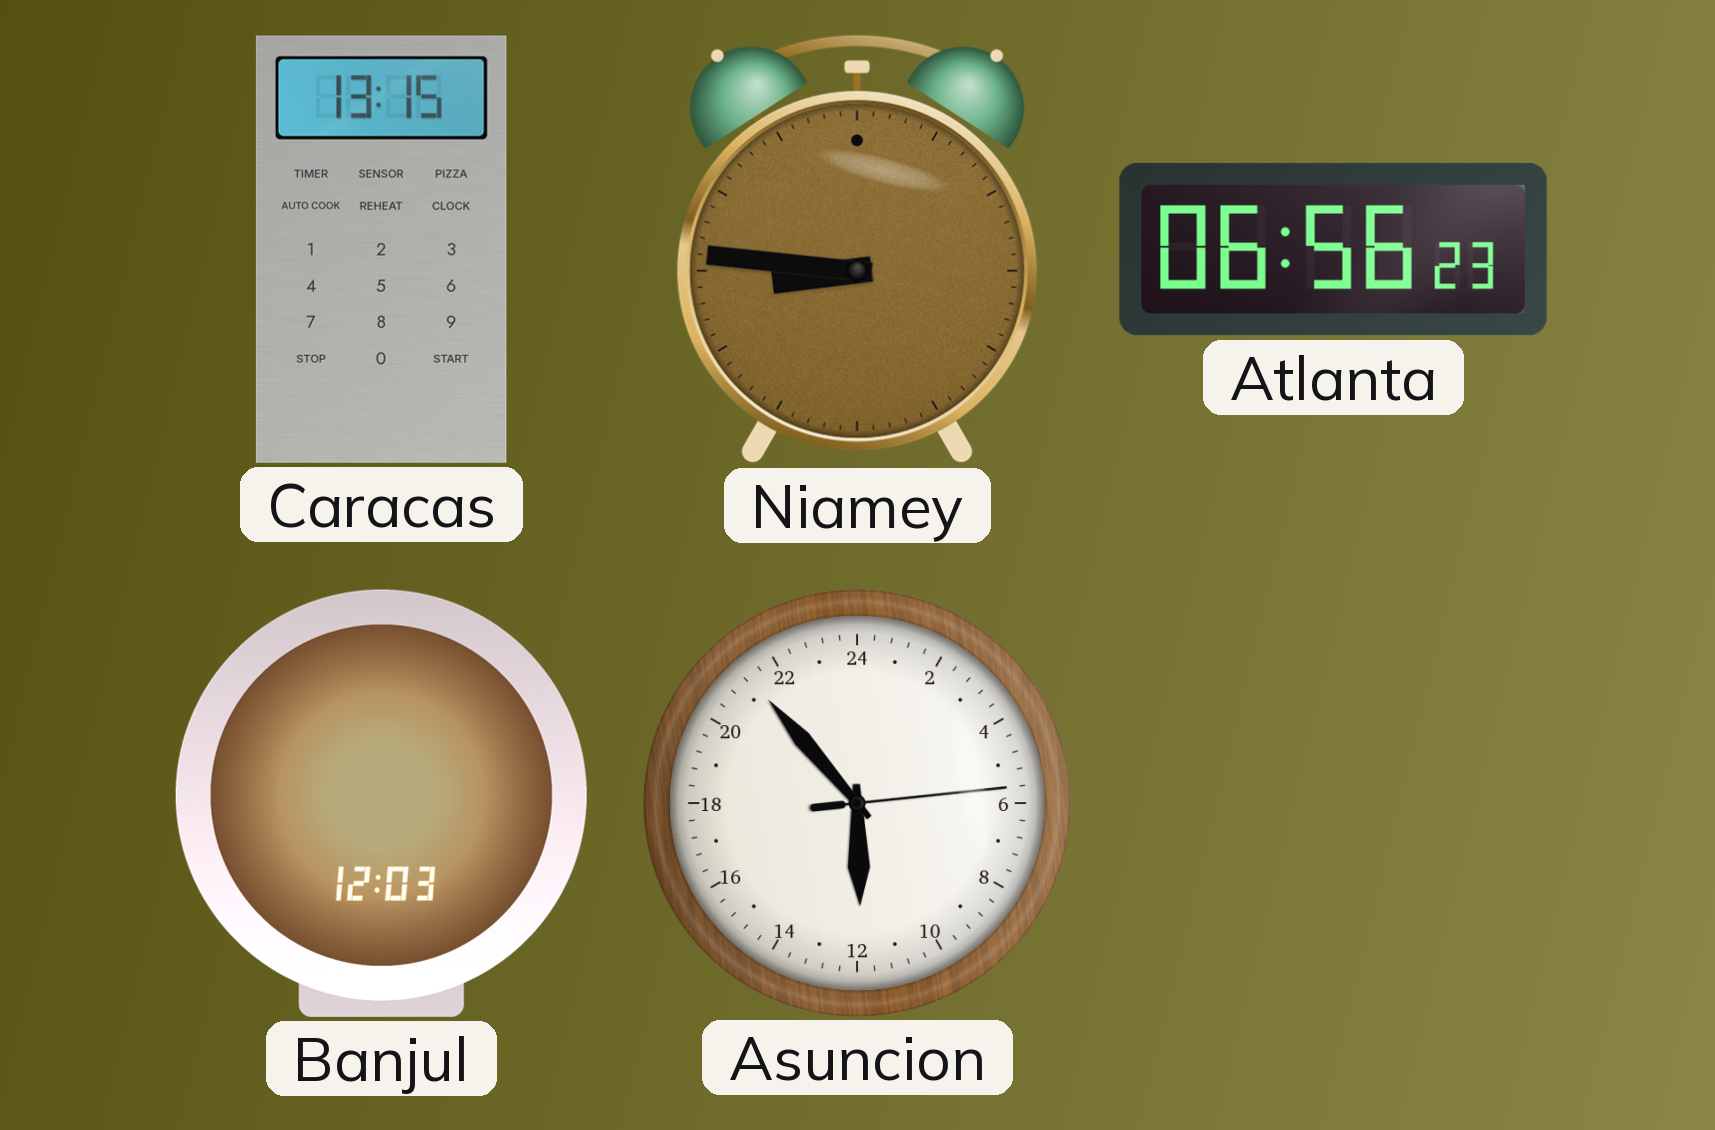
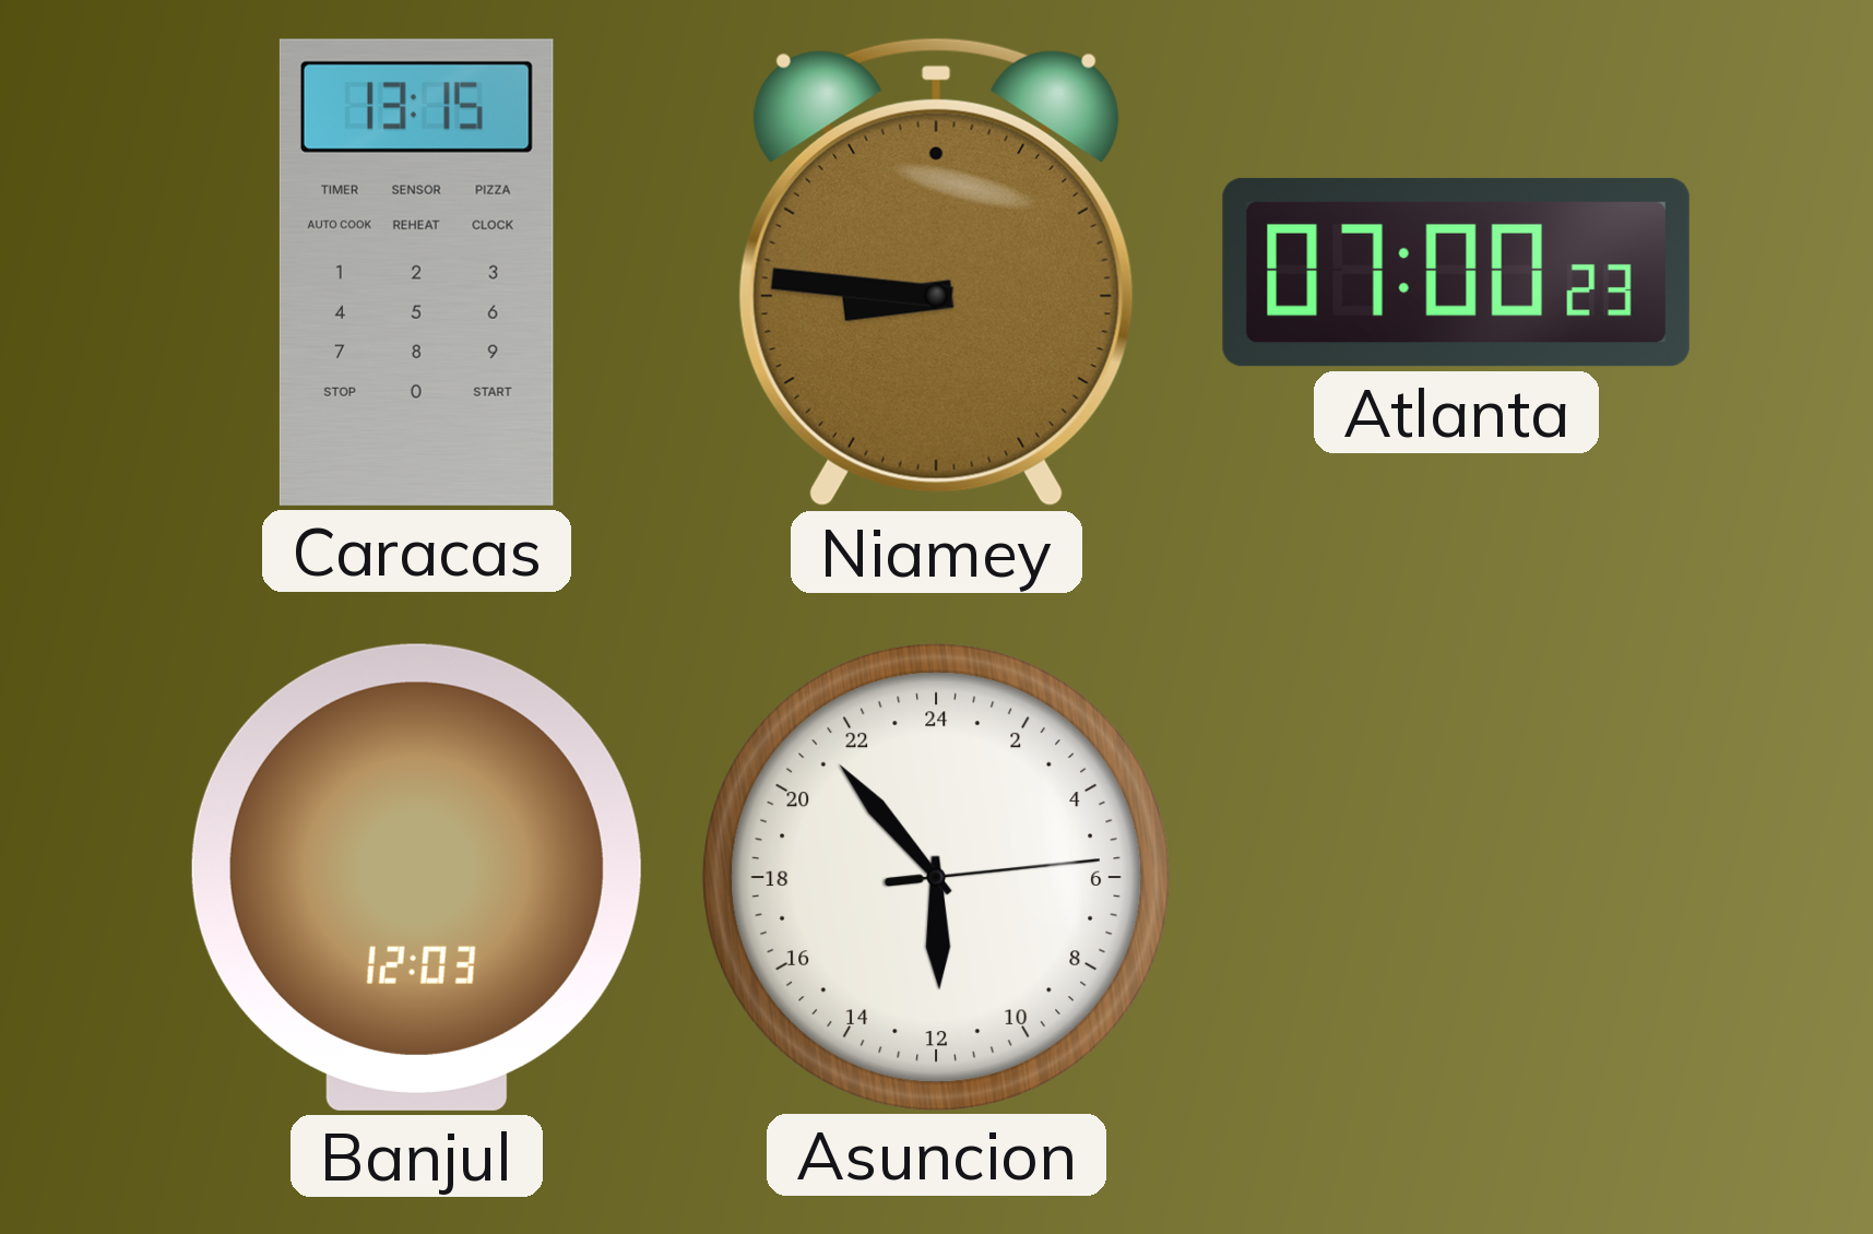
Atlanta: 06:56 -> 07:00
